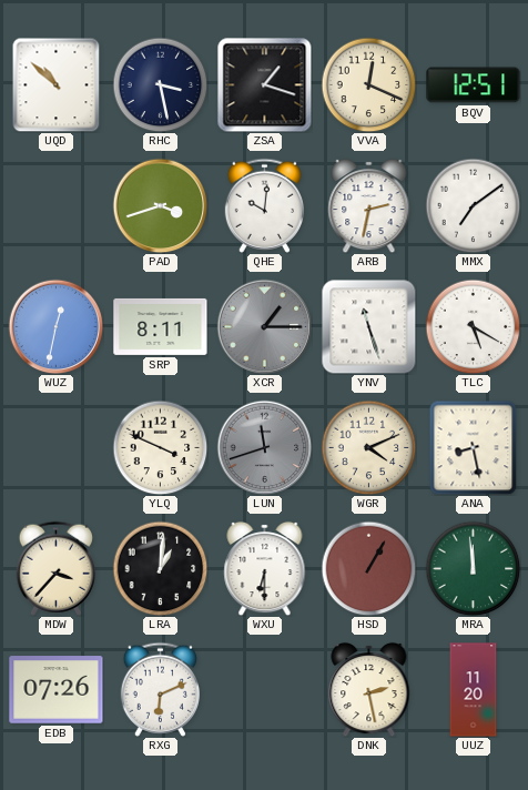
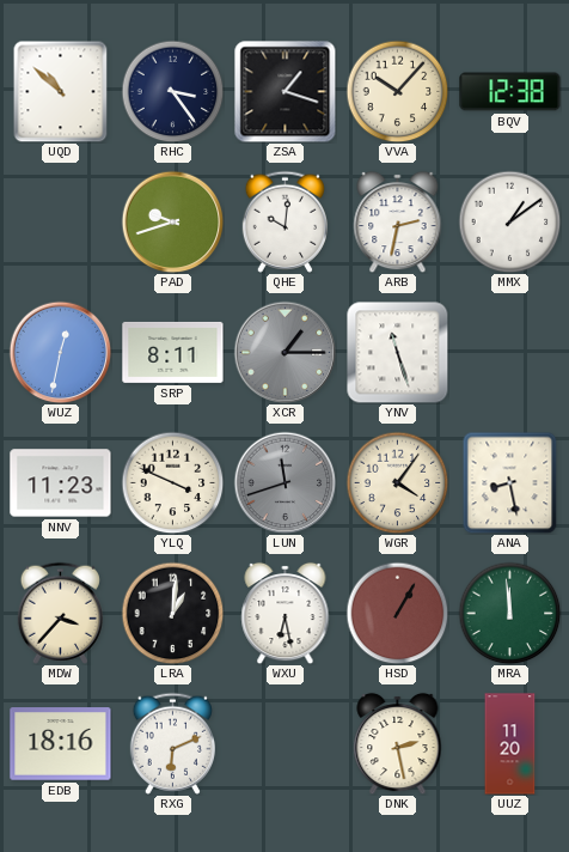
RHC: 3:28 -> 3:24
VVA: 12:19 -> 10:07
BQV: 12:51 -> 12:38
PAD: 3:42 -> 9:42
MMX: 7:09 -> 1:09
TLC: 5:20 -> none
NNV: none -> 11:23
WGR: 4:11 -> 4:06
WXU: 6:30 -> 6:28
EDB: 07:26 -> 18:16
